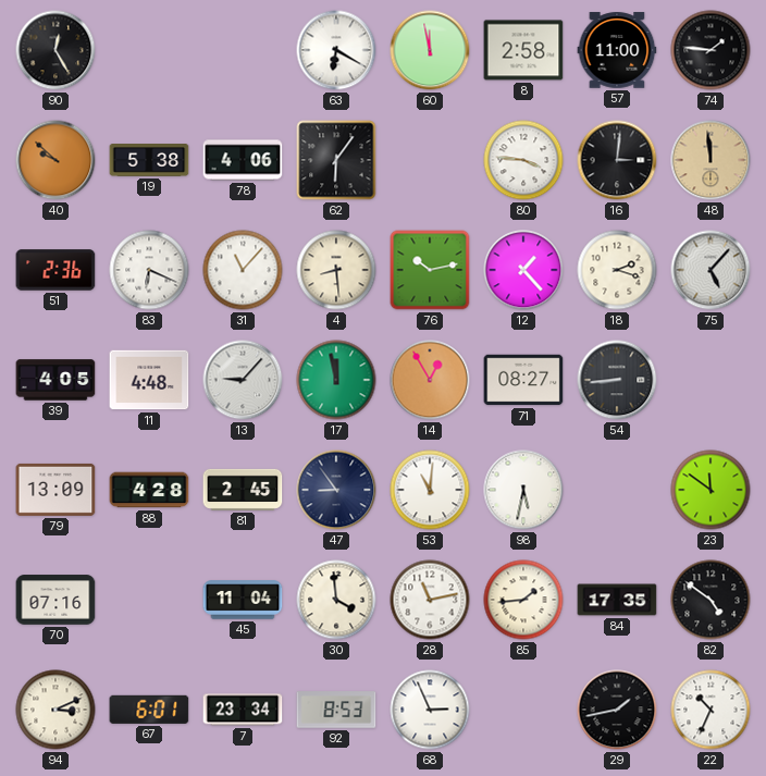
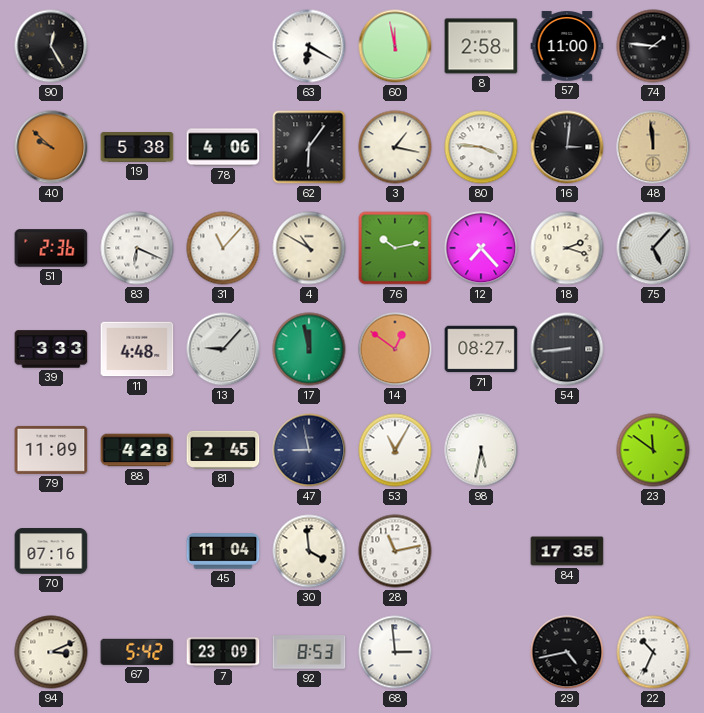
3: none -> 1:17
4: 8:29 -> 10:50
12: 1:23 -> 7:23
39: 4:05 -> 3:33
14: 12:55 -> 12:51
79: 13:09 -> 11:09
47: 8:54 -> 8:58
53: 11:01 -> 11:05
85: 1:44 -> none
82: 4:51 -> none
67: 6:01 -> 5:42
7: 23:34 -> 23:09
68: 2:56 -> 2:59
29: 1:43 -> 4:43
